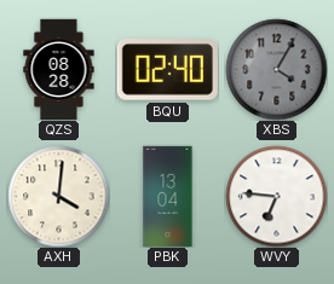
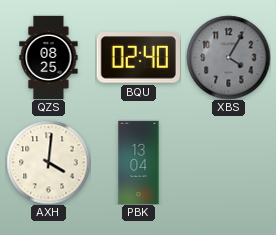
QZS: 08:28 -> 08:25
WVY: 6:46 -> none
